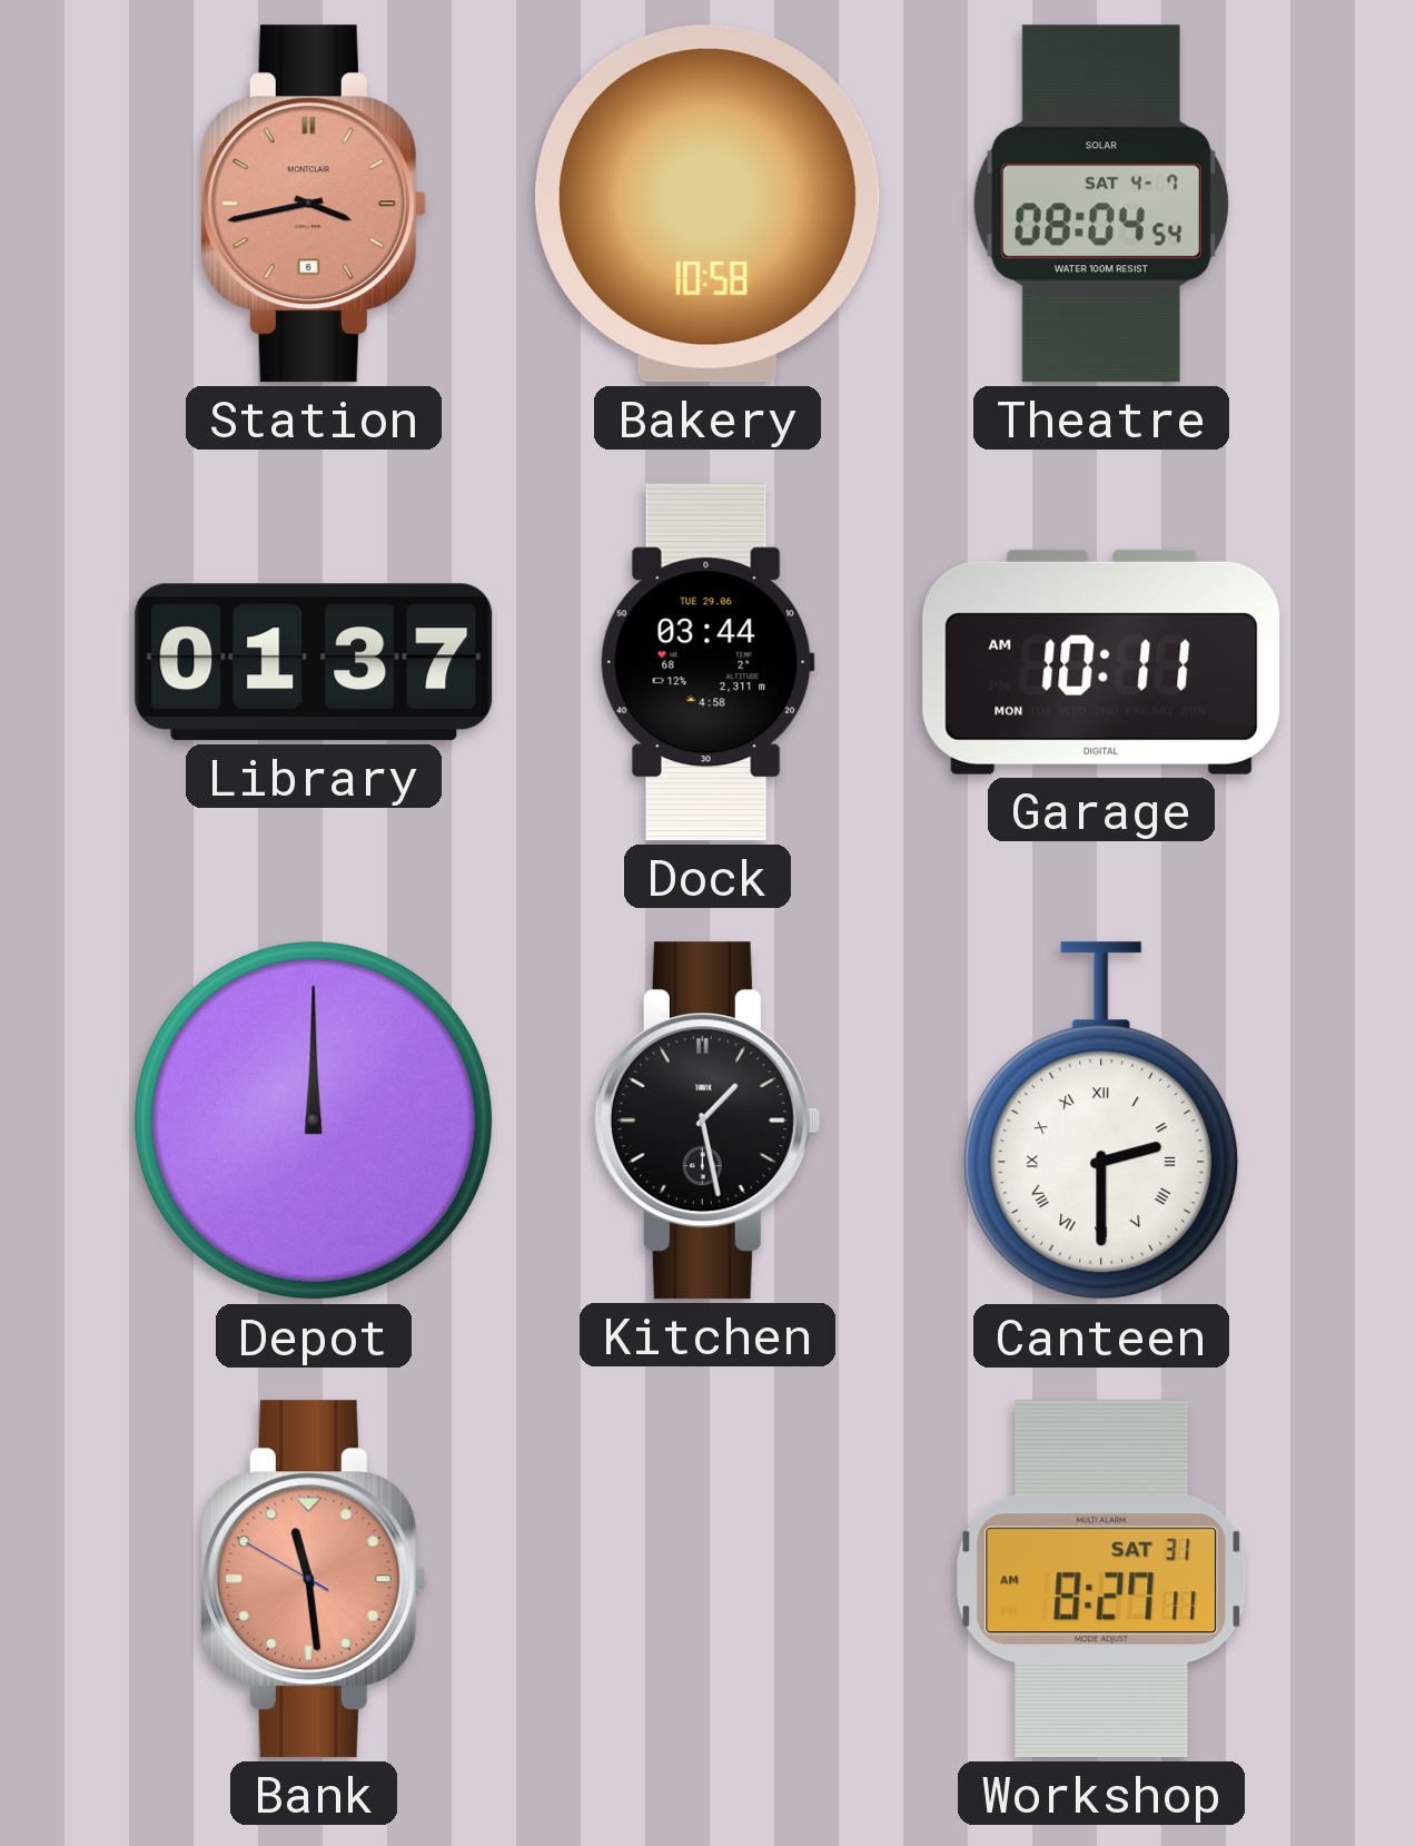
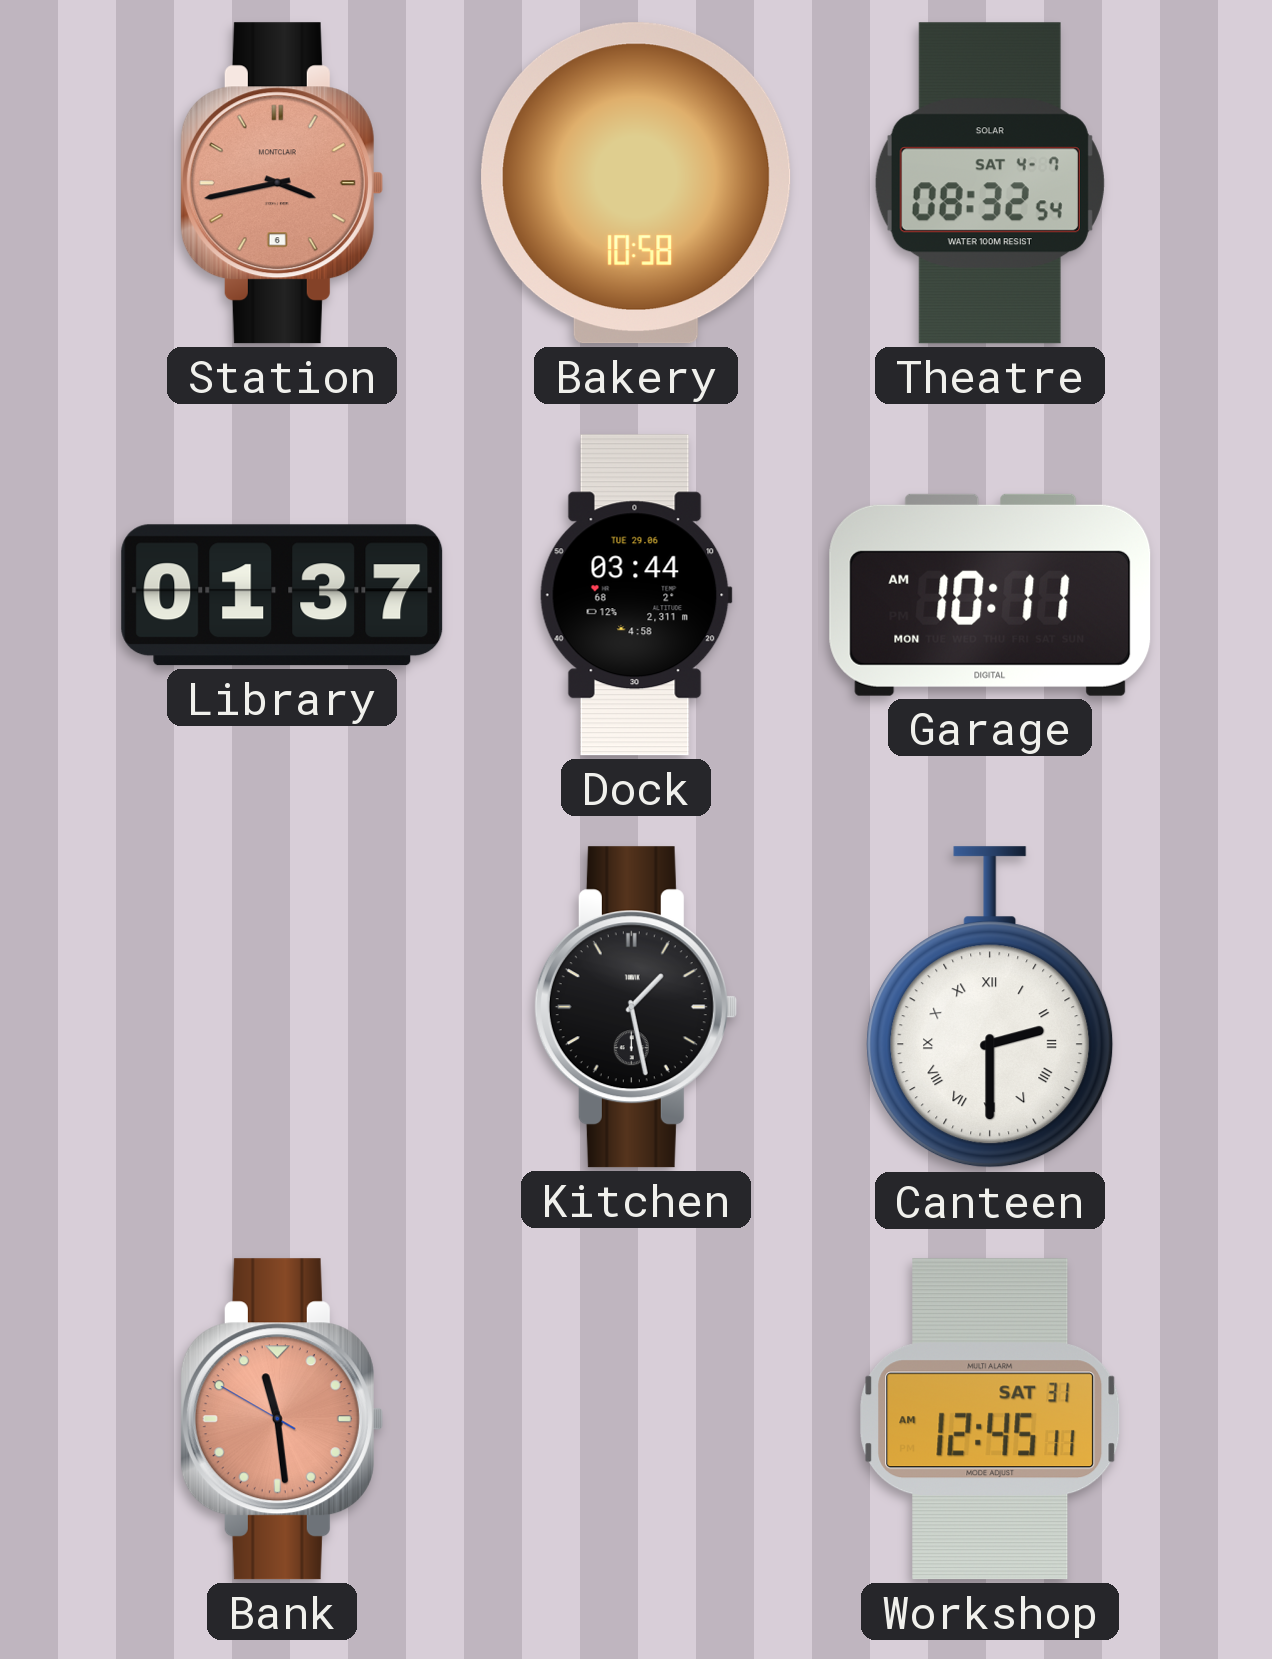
Theatre: 08:04 -> 08:32
Depot: 12:00 -> none
Workshop: 8:27 -> 12:45
